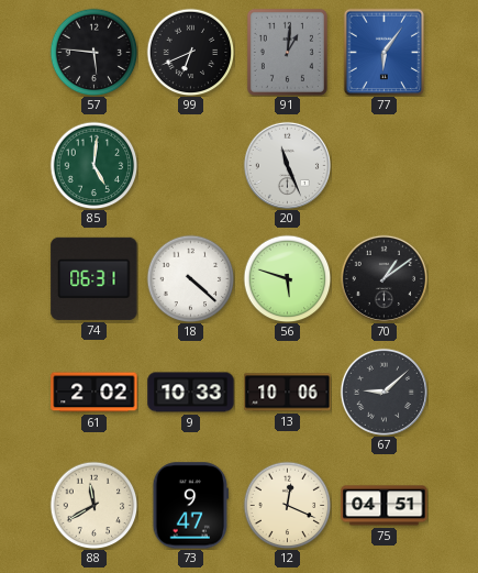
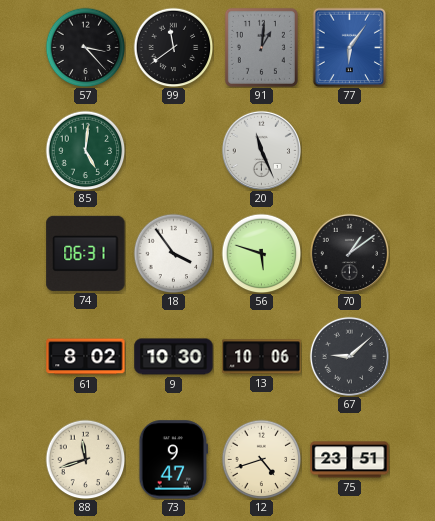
57: 5:46 -> 3:23
99: 6:41 -> 11:39
18: 4:22 -> 3:54
61: 2:02 -> 8:02
9: 10:33 -> 10:30
88: 11:40 -> 11:42
12: 12:19 -> 4:42
75: 04:51 -> 23:51
